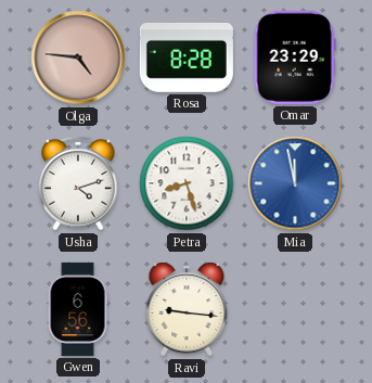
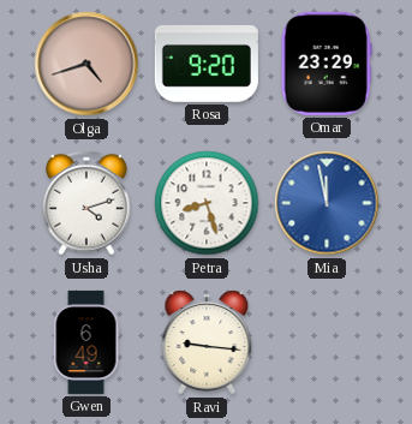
Olga: 4:46 -> 4:42
Rosa: 8:28 -> 9:20
Gwen: 6:56 -> 6:49
